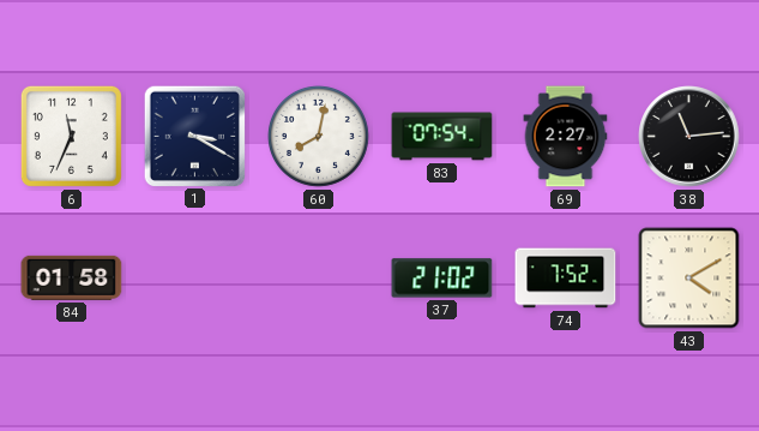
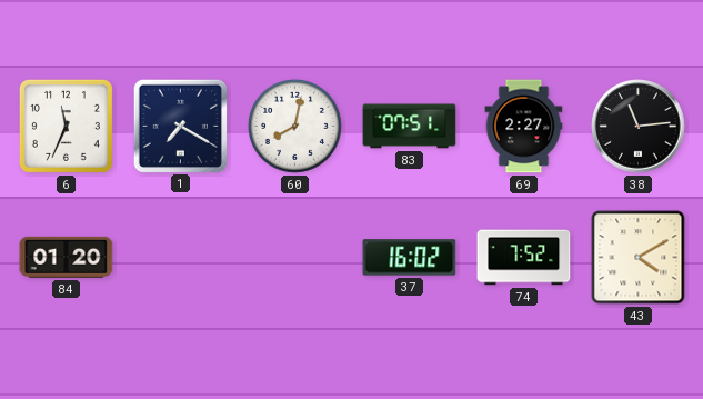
1: 3:20 -> 7:20
83: 07:54 -> 07:51
84: 01:58 -> 01:20
37: 21:02 -> 16:02
